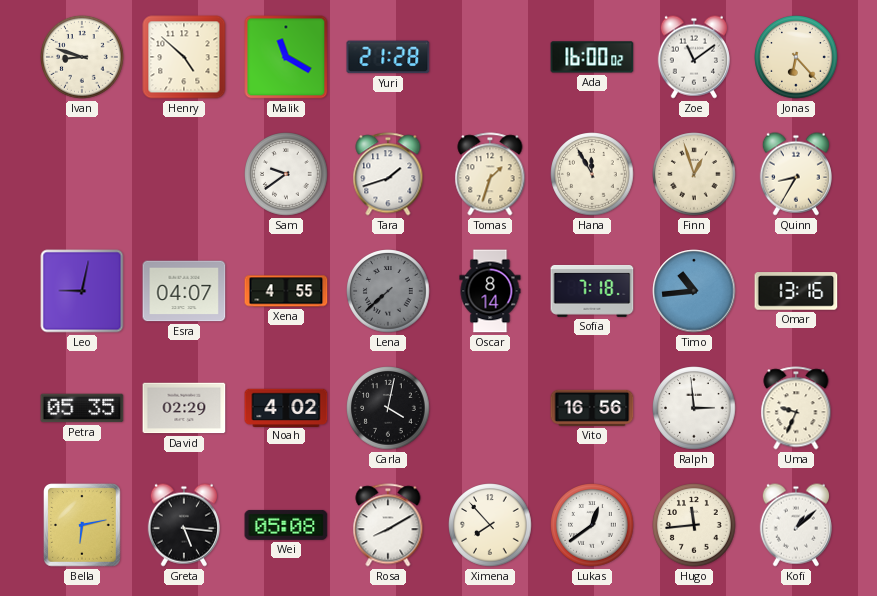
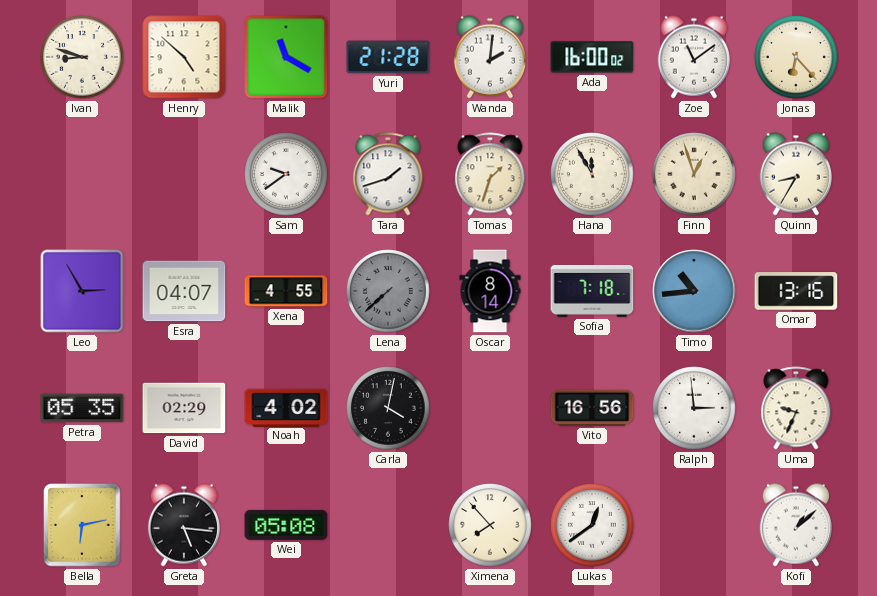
Wanda: none -> 2:01
Leo: 9:02 -> 2:55
Rosa: 8:10 -> none
Hugo: 11:44 -> none
